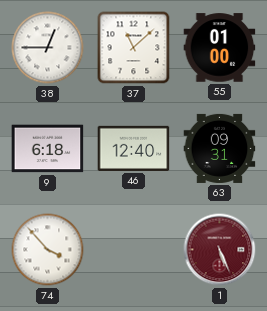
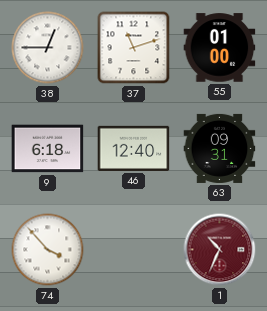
37: 11:08 -> 11:12
1: 5:26 -> 10:34
